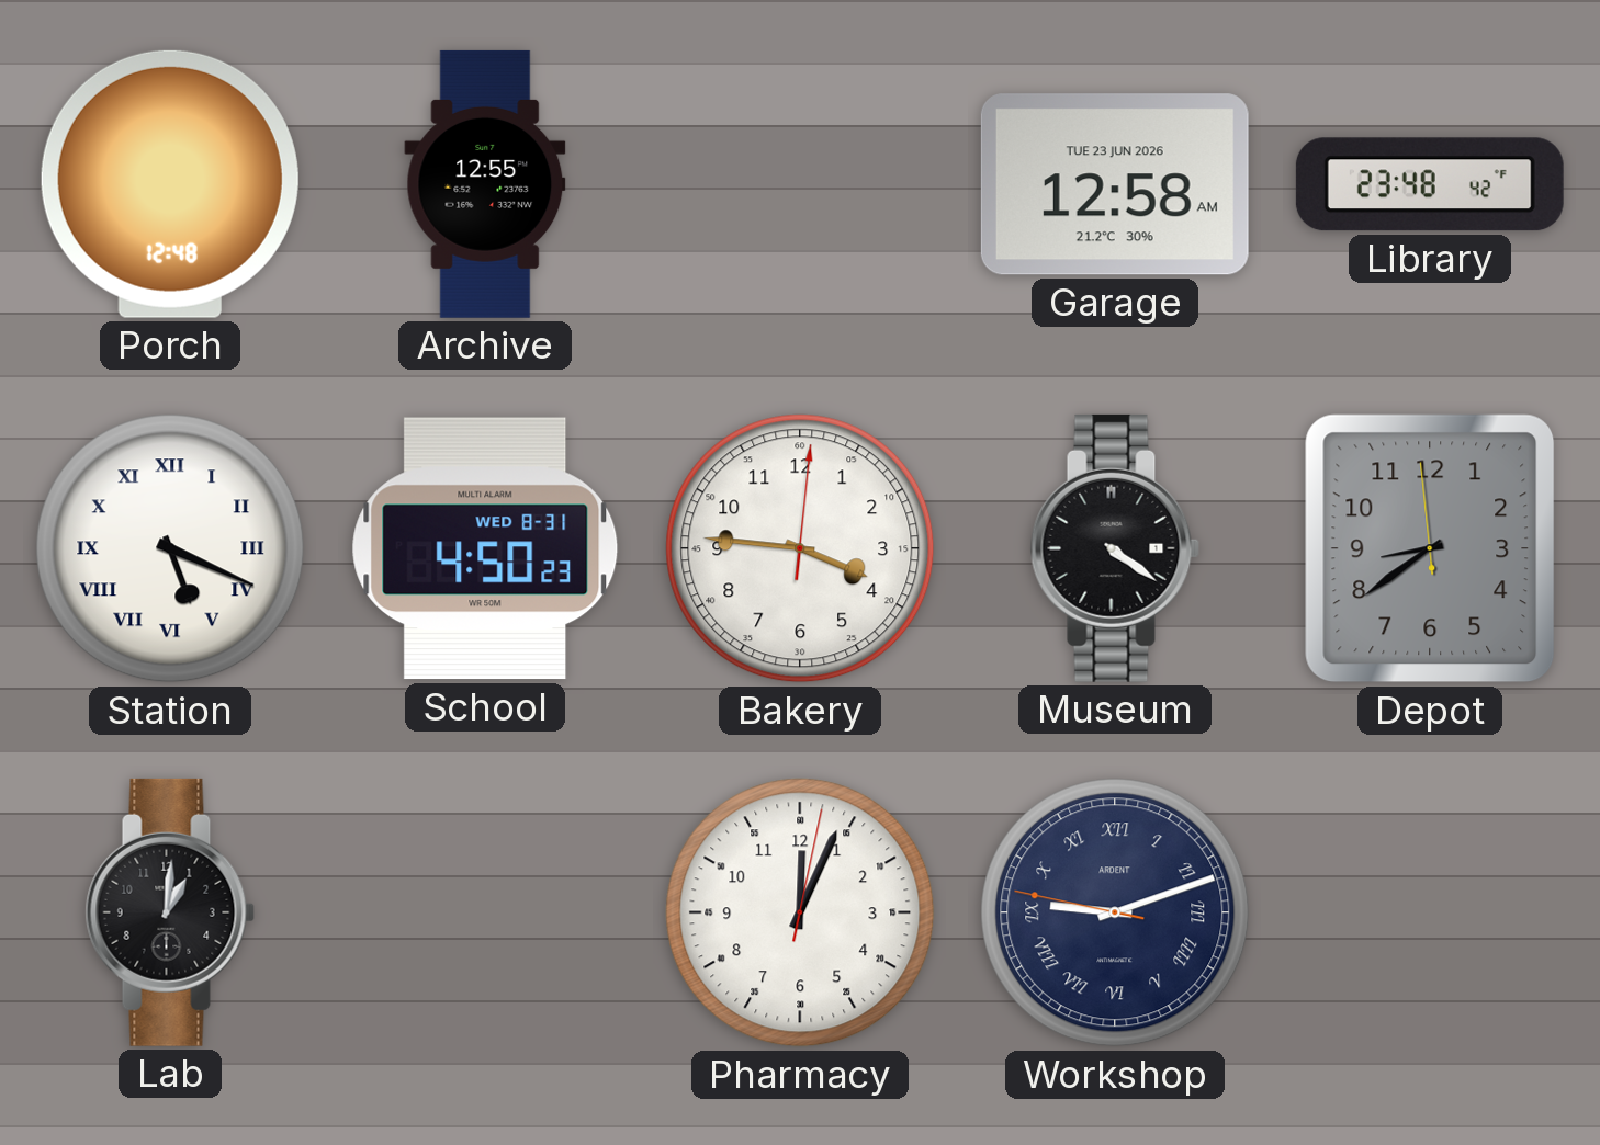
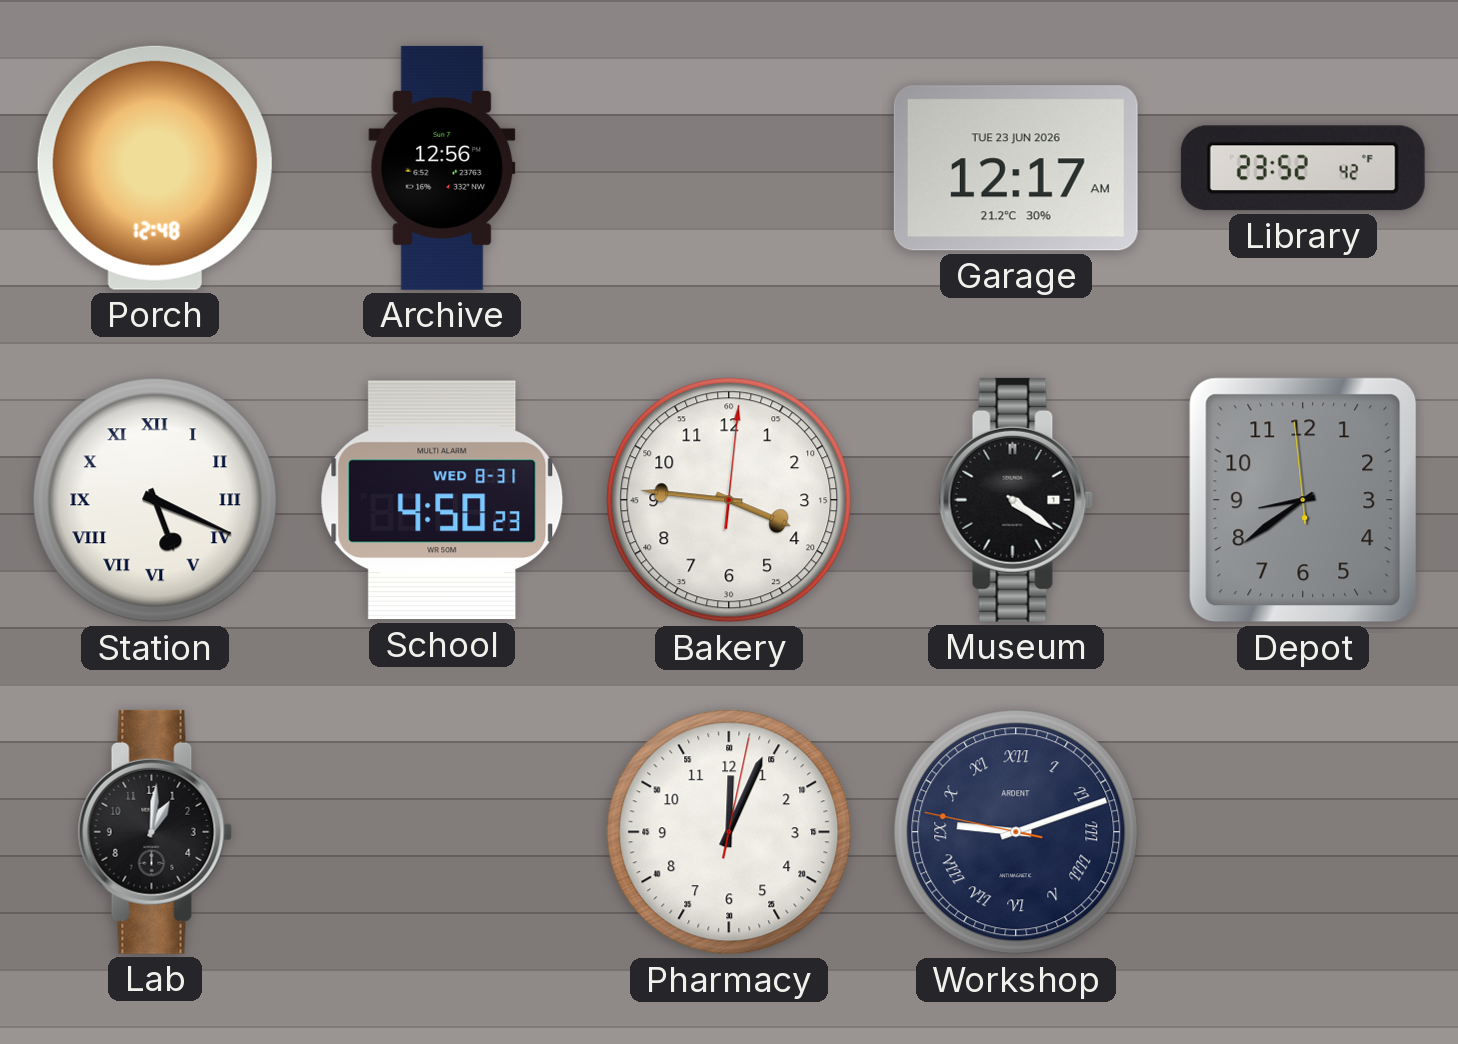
Archive: 12:55 -> 12:56
Garage: 12:58 -> 12:17
Library: 23:48 -> 23:52
